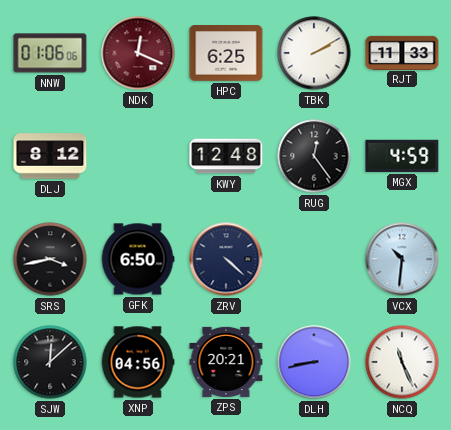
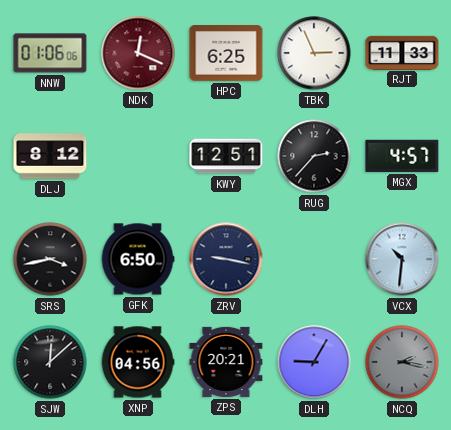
TBK: 2:10 -> 2:56
KWY: 12:48 -> 12:51
RUG: 12:24 -> 2:37
MGX: 4:59 -> 4:57
ZRV: 4:22 -> 9:17
DLH: 8:43 -> 9:05
NCQ: 11:26 -> 2:17
NCQ dial: white -> grey
